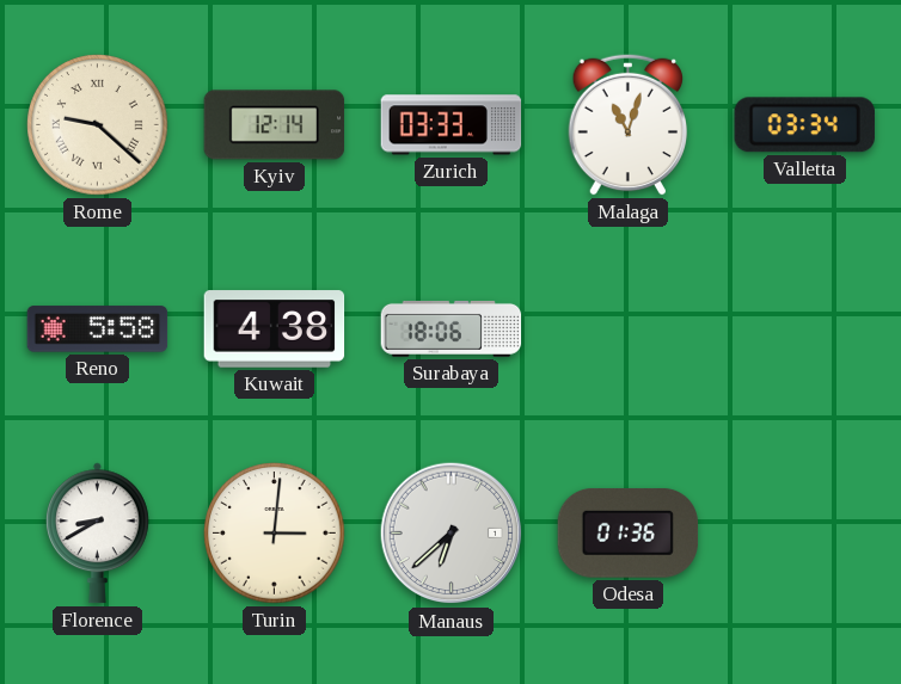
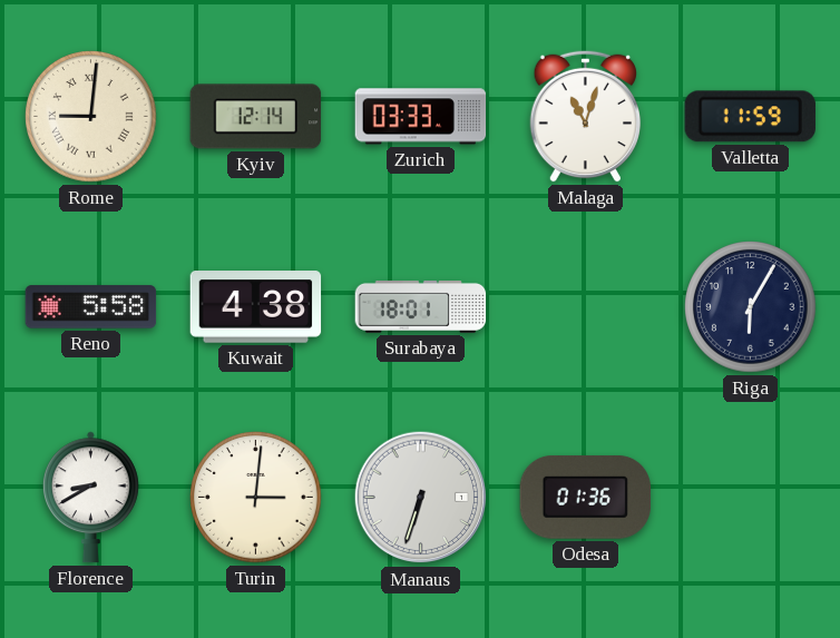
Rome: 9:22 -> 9:01
Valletta: 03:34 -> 11:59
Surabaya: 18:06 -> 18:01
Riga: none -> 6:05
Manaus: 6:38 -> 6:33
